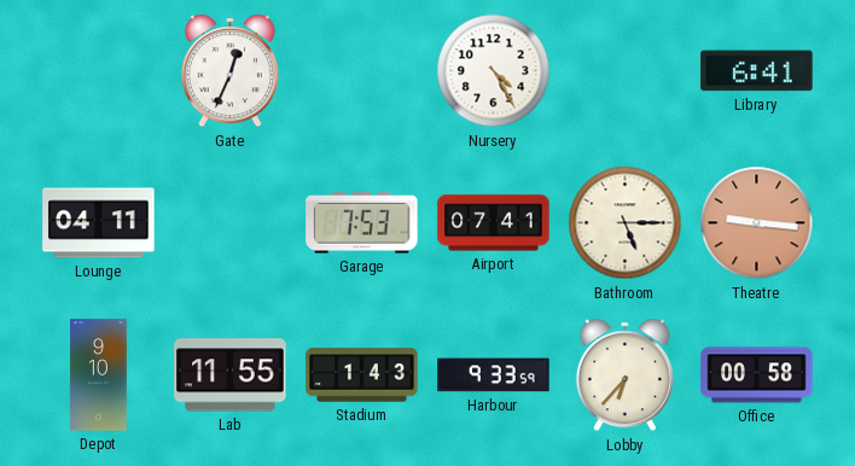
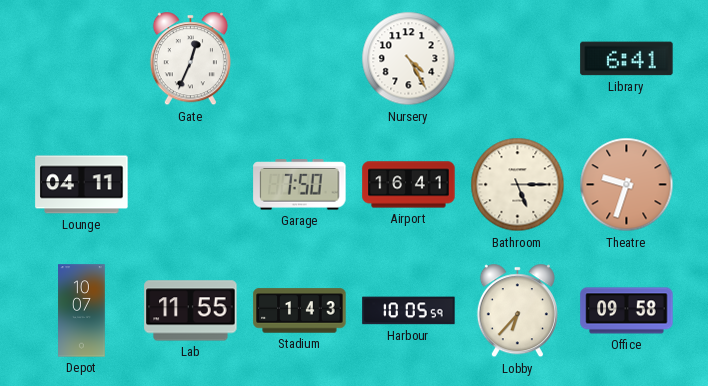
Garage: 7:53 -> 7:50
Airport: 07:41 -> 16:41
Theatre: 9:16 -> 9:33
Depot: 9:10 -> 10:07
Harbour: 9:33 -> 10:05
Office: 00:58 -> 09:58
